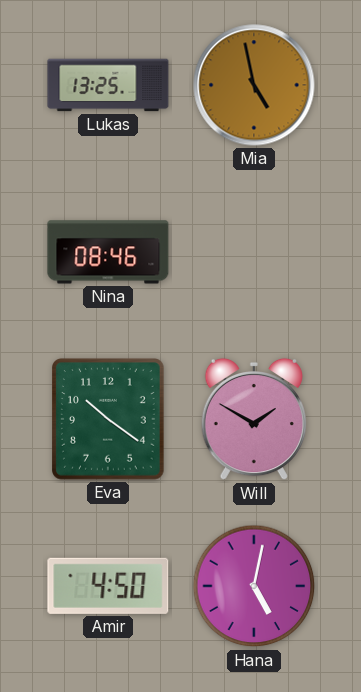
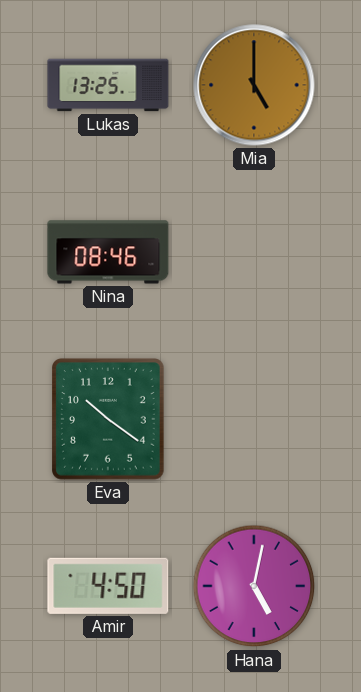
Mia: 4:58 -> 5:00
Will: 1:50 -> none
